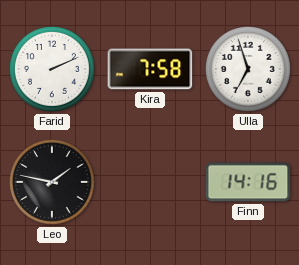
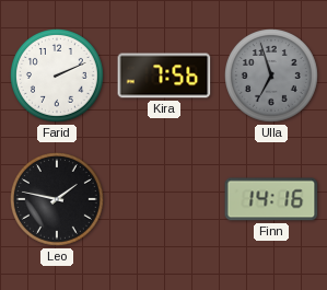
Kira: 7:58 -> 7:56
Ulla dial: white -> grey
